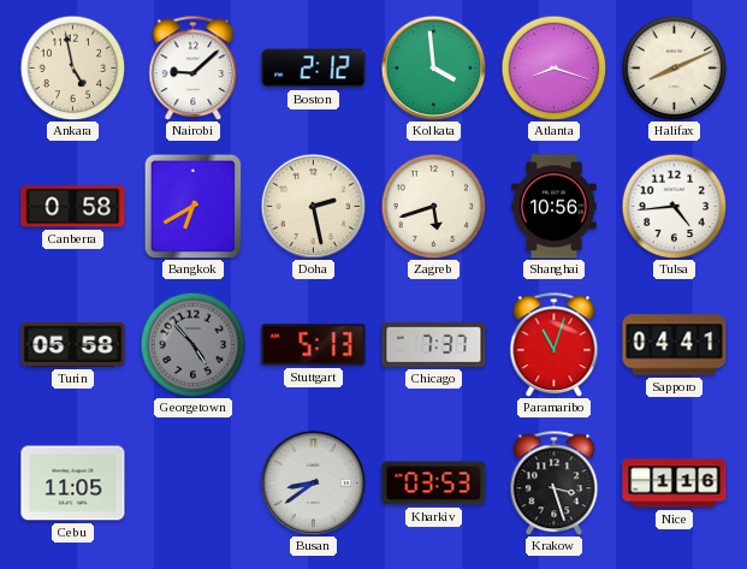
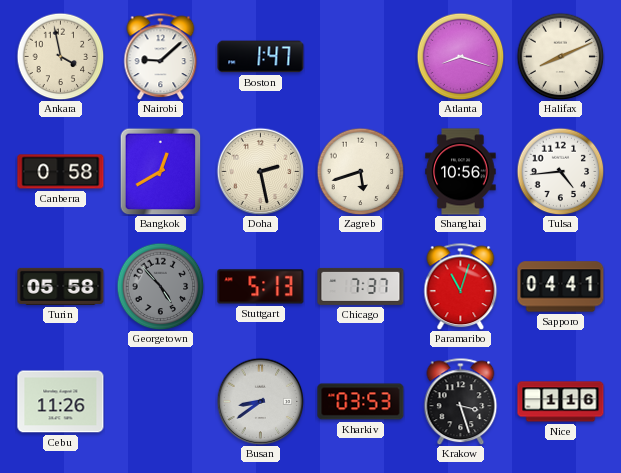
Ankara: 4:58 -> 3:58
Boston: 2:12 -> 1:47
Kolkata: 3:59 -> none
Bangkok: 6:40 -> 12:40
Cebu: 11:05 -> 11:26
